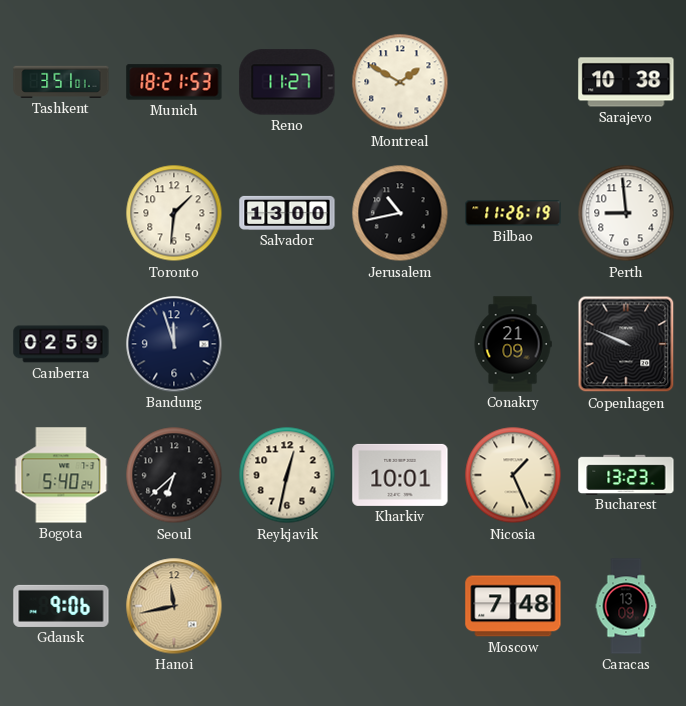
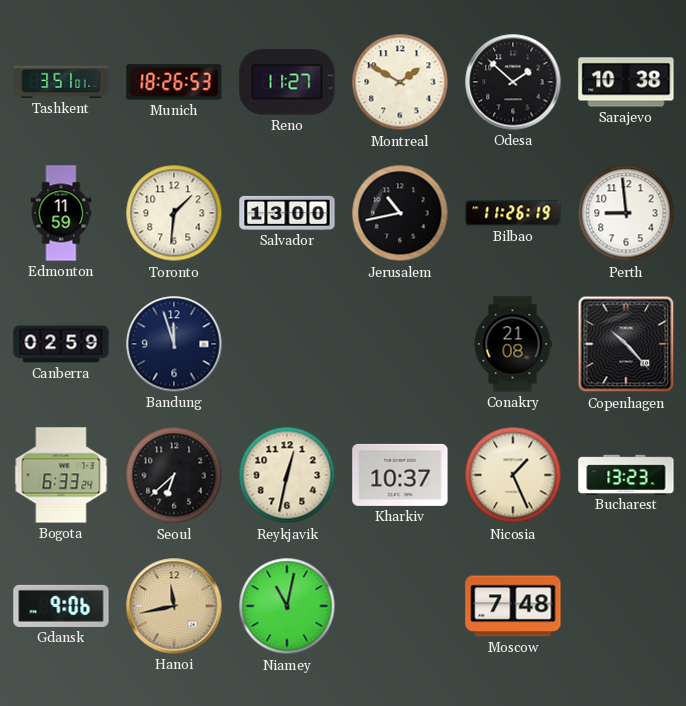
Munich: 18:21 -> 18:26
Odesa: none -> 1:52
Edmonton: none -> 11:59
Conakry: 21:09 -> 21:08
Copenhagen: 9:49 -> 10:23
Bogota: 5:40 -> 6:33
Kharkiv: 10:01 -> 10:37
Niamey: none -> 11:02
Caracas: 13:09 -> none
